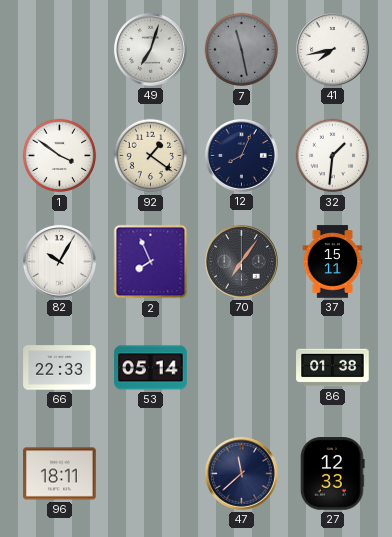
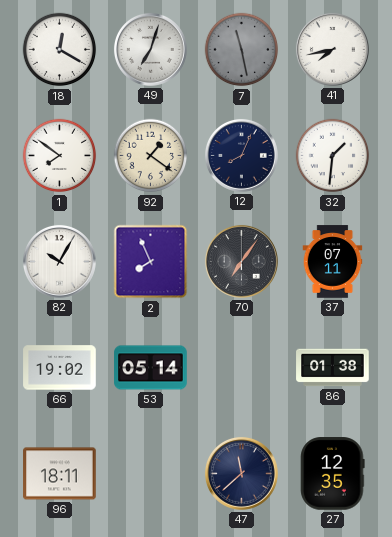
18: none -> 12:20
1: 3:51 -> 7:51
37: 15:11 -> 07:11
66: 22:33 -> 19:02
27: 12:33 -> 12:35
